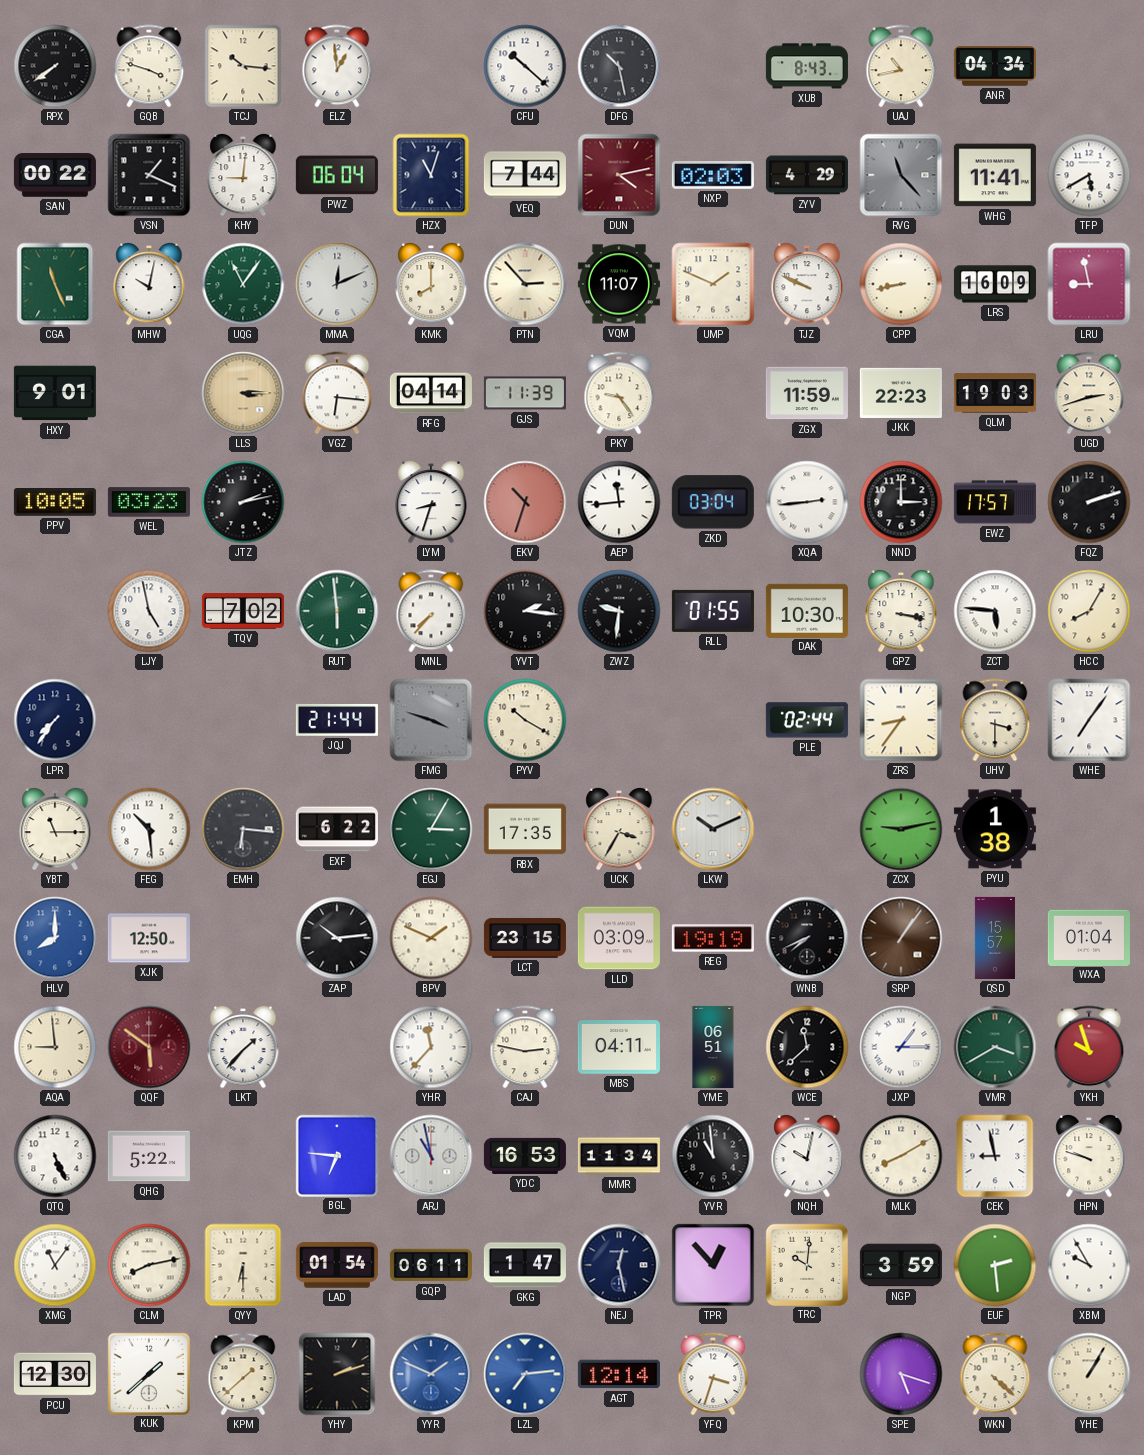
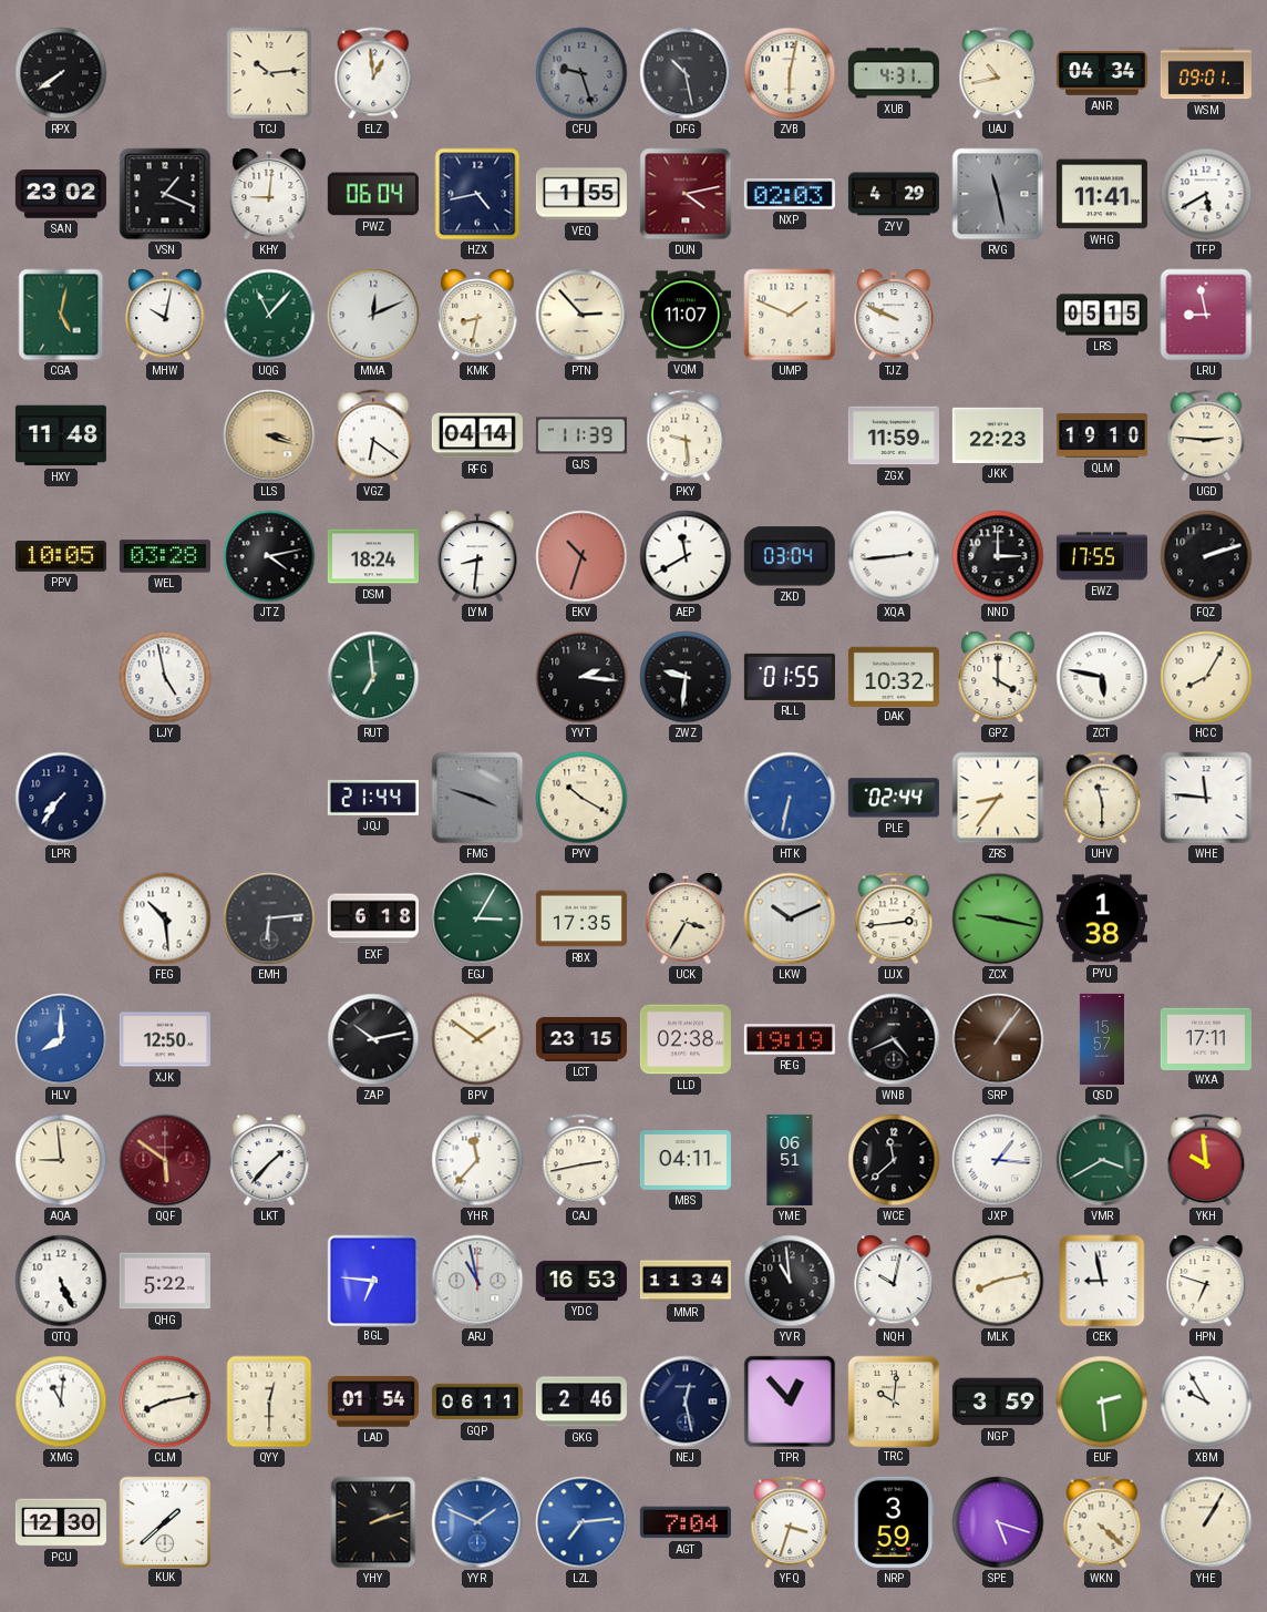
GQB: 3:48 -> none
TCJ: 10:16 -> 10:14
CFU: 10:22 -> 9:27
CFU dial: white -> grey
ZVB: none -> 6:02
XUB: 8:43 -> 4:31
WSM: none -> 09:01
SAN: 00:22 -> 23:02
HZX: 11:03 -> 4:43
VEQ: 7:44 -> 1:55
RVG: 11:23 -> 11:28
CGA: 11:26 -> 5:02
UQG: 11:06 -> 11:07
KMK: 8:00 -> 8:32
CPP: 8:43 -> none
LRS: 16:09 -> 05:15
HXY: 9:01 -> 11:48
LLS: 3:15 -> 3:18
VGZ: 6:16 -> 6:21
PKY: 9:24 -> 9:29
QLM: 19:03 -> 19:10
UGD: 2:42 -> 2:46
WEL: 03:23 -> 03:28
JTZ: 2:13 -> 4:13
DSM: none -> 18:24
LYM: 8:33 -> 8:31
AEP: 11:44 -> 11:40
EWZ: 17:57 -> 17:55
TQV: 7:02 -> none
RUT: 5:59 -> 6:59
MNL: 7:37 -> none
DAK: 10:30 -> 10:32
GPZ: 3:17 -> 4:00
ZCT: 5:46 -> 5:47
HTK: none -> 6:32
UHV: 3:30 -> 11:30
WHE: 7:06 -> 11:46
YBT: 11:15 -> none
EMH: 6:16 -> 6:14
EXF: 6:22 -> 6:18
LUX: none -> 2:44
ZCX: 9:13 -> 9:17
ZAP: 10:14 -> 10:13
BPV: 1:49 -> 1:51
LLD: 03:09 -> 02:38
WNB: 7:41 -> 4:41
WXA: 01:04 -> 17:11
CAJ: 2:47 -> 2:43
JXP: 1:15 -> 1:16
YKH: 9:57 -> 9:59
MLK: 8:10 -> 8:13
HPN: 9:48 -> 6:48
XMG: 11:06 -> 11:01
QYY: 6:30 -> 12:30
GKG: 1:47 -> 2:46
KPM: 1:38 -> none
AGT: 12:14 -> 7:04
NRP: none -> 3:59
